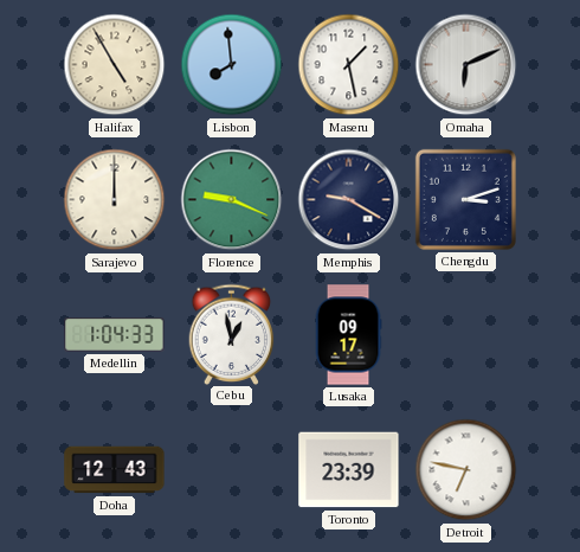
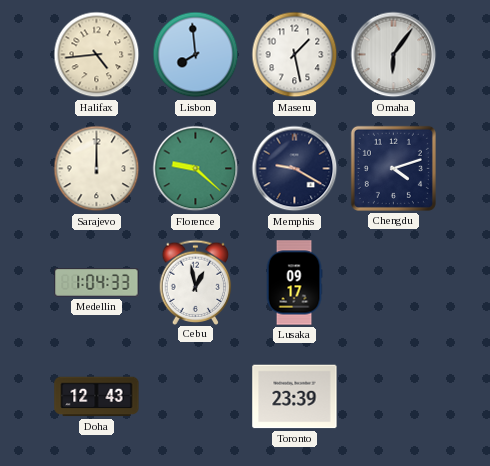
Halifax: 4:55 -> 4:44
Omaha: 6:11 -> 6:06
Florence: 9:19 -> 9:22
Chengdu: 3:12 -> 4:12
Detroit: 6:47 -> none
